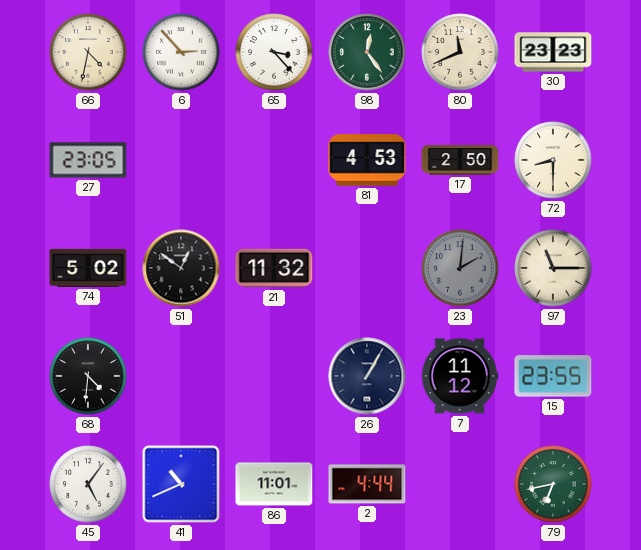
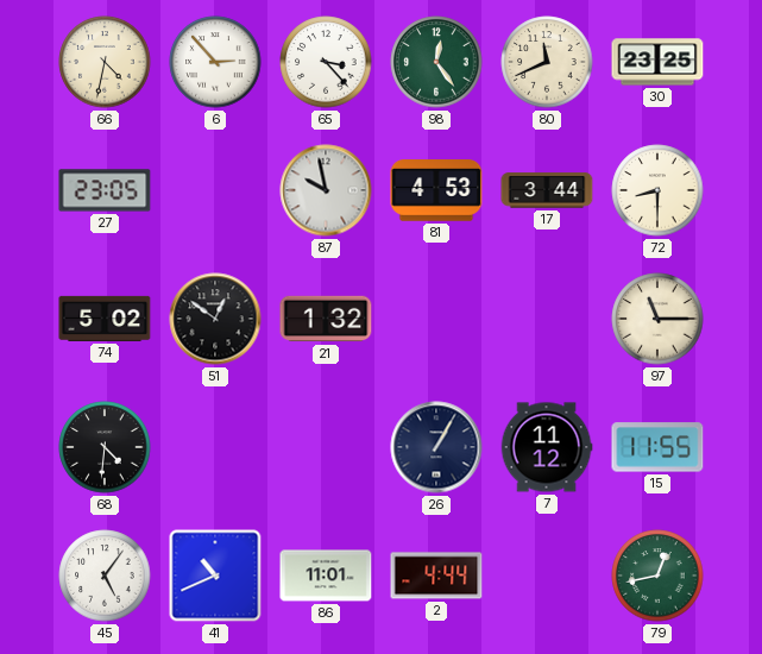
30: 23:23 -> 23:25
87: none -> 9:58
17: 2:50 -> 3:44
21: 11:32 -> 1:32
23: 2:01 -> none
15: 23:55 -> 11:55
79: 6:43 -> 12:43
